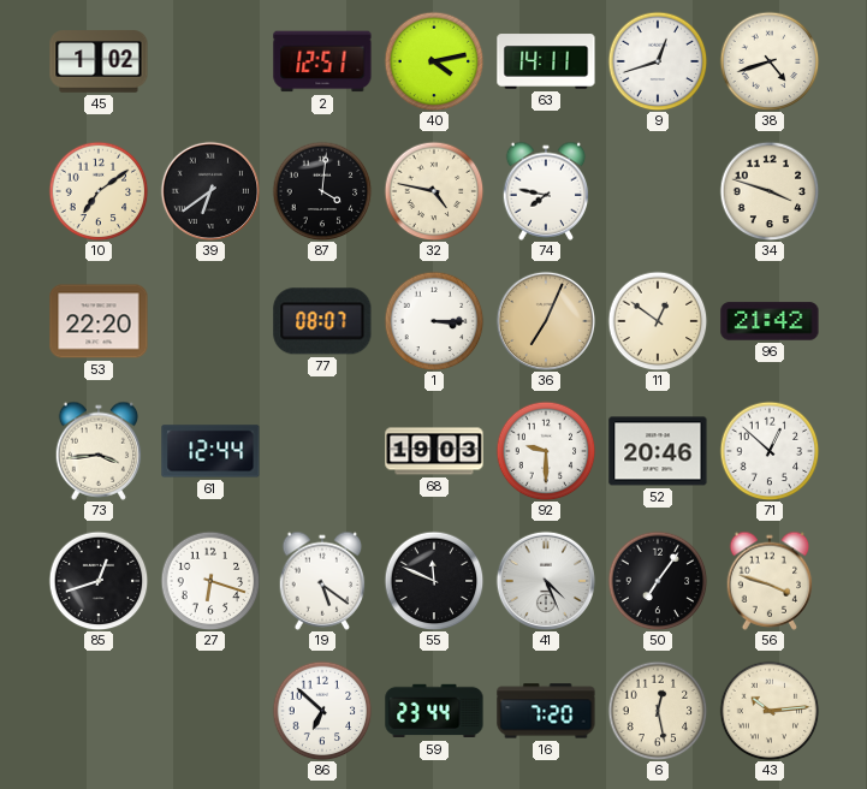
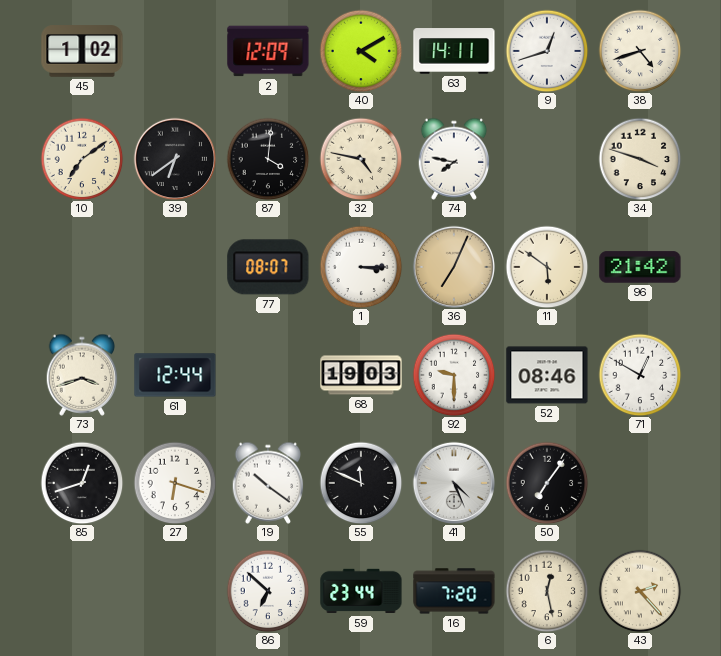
2: 12:51 -> 12:09
40: 4:13 -> 4:10
53: 22:20 -> none
11: 12:51 -> 5:51
73: 3:44 -> 3:42
52: 20:46 -> 08:46
71: 12:52 -> 12:50
19: 5:21 -> 10:21
56: 3:48 -> none
43: 10:14 -> 2:23
